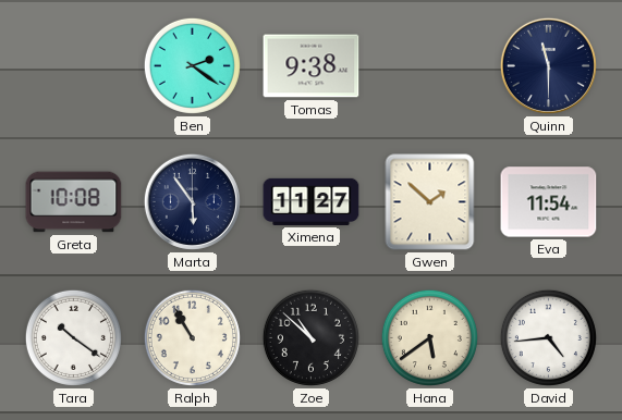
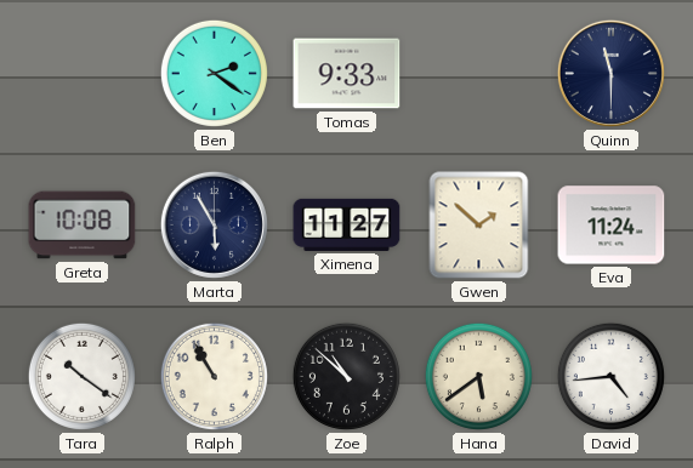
Tomas: 9:38 -> 9:33
Marta: 5:54 -> 5:55
Eva: 11:54 -> 11:24
